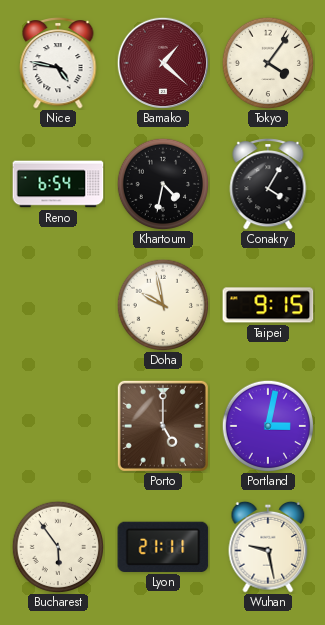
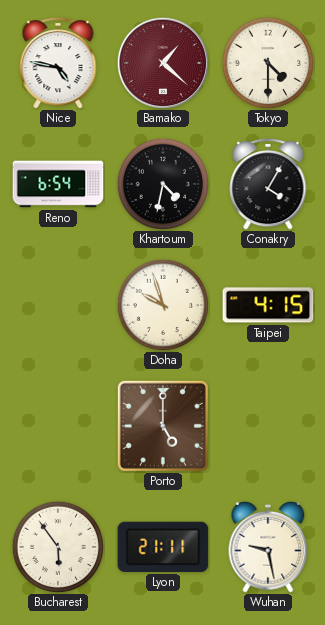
Tokyo: 4:06 -> 4:30
Doha: 9:58 -> 9:57
Taipei: 9:15 -> 4:15
Portland: 3:02 -> none
